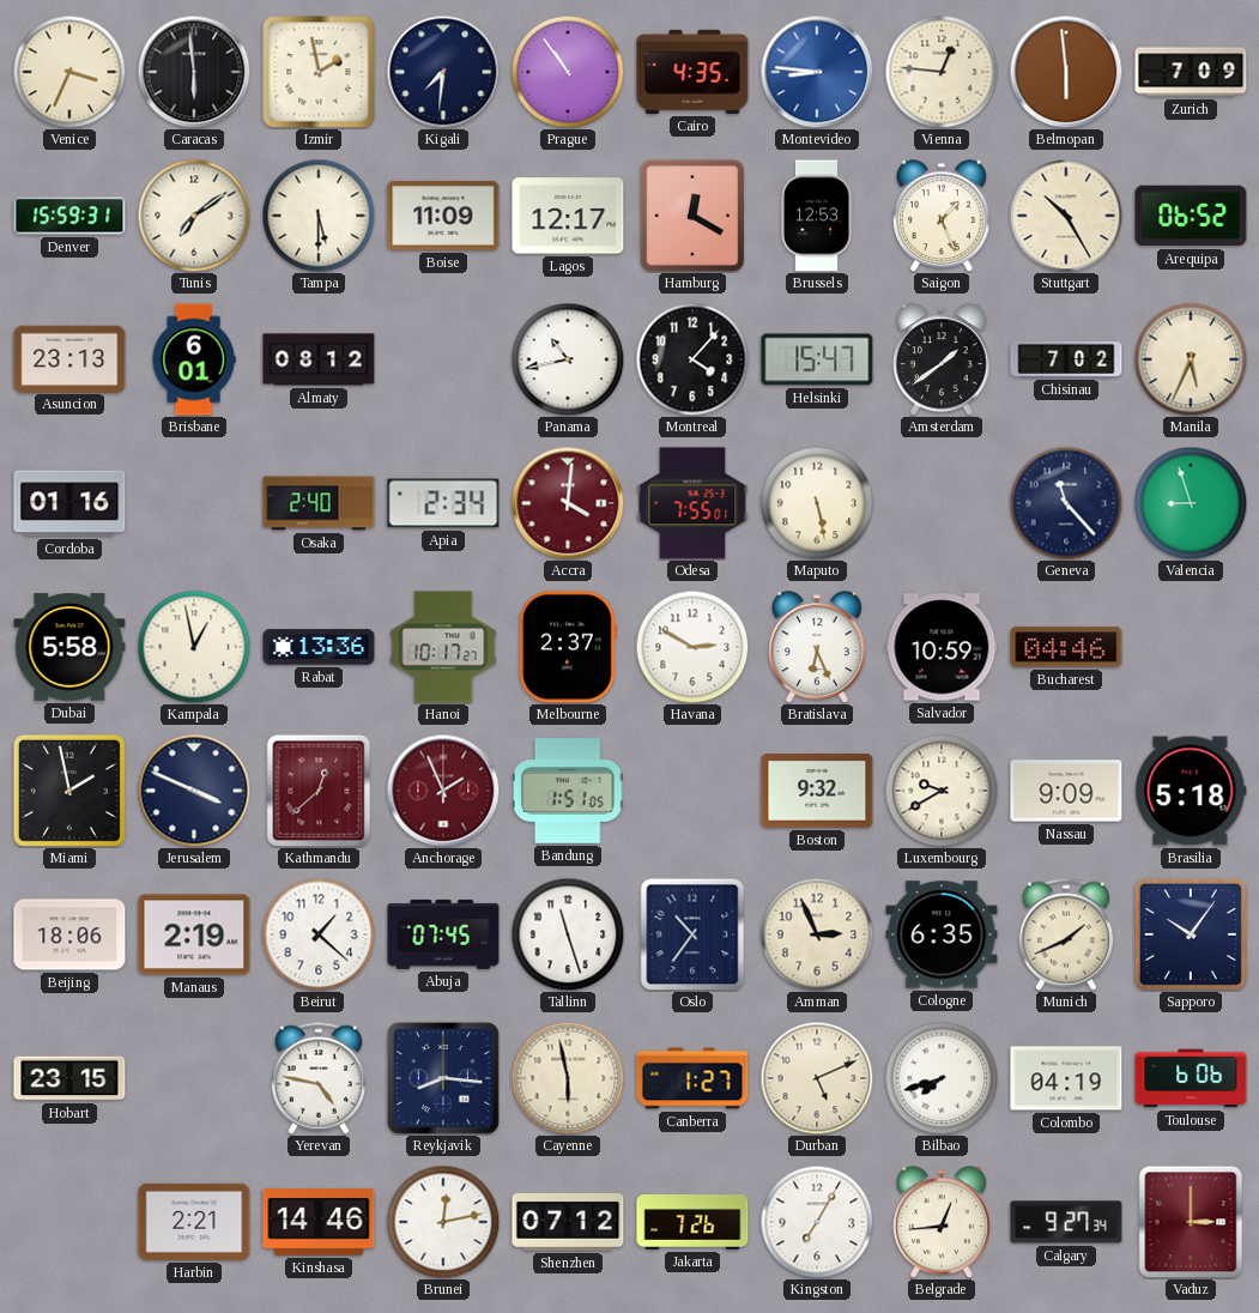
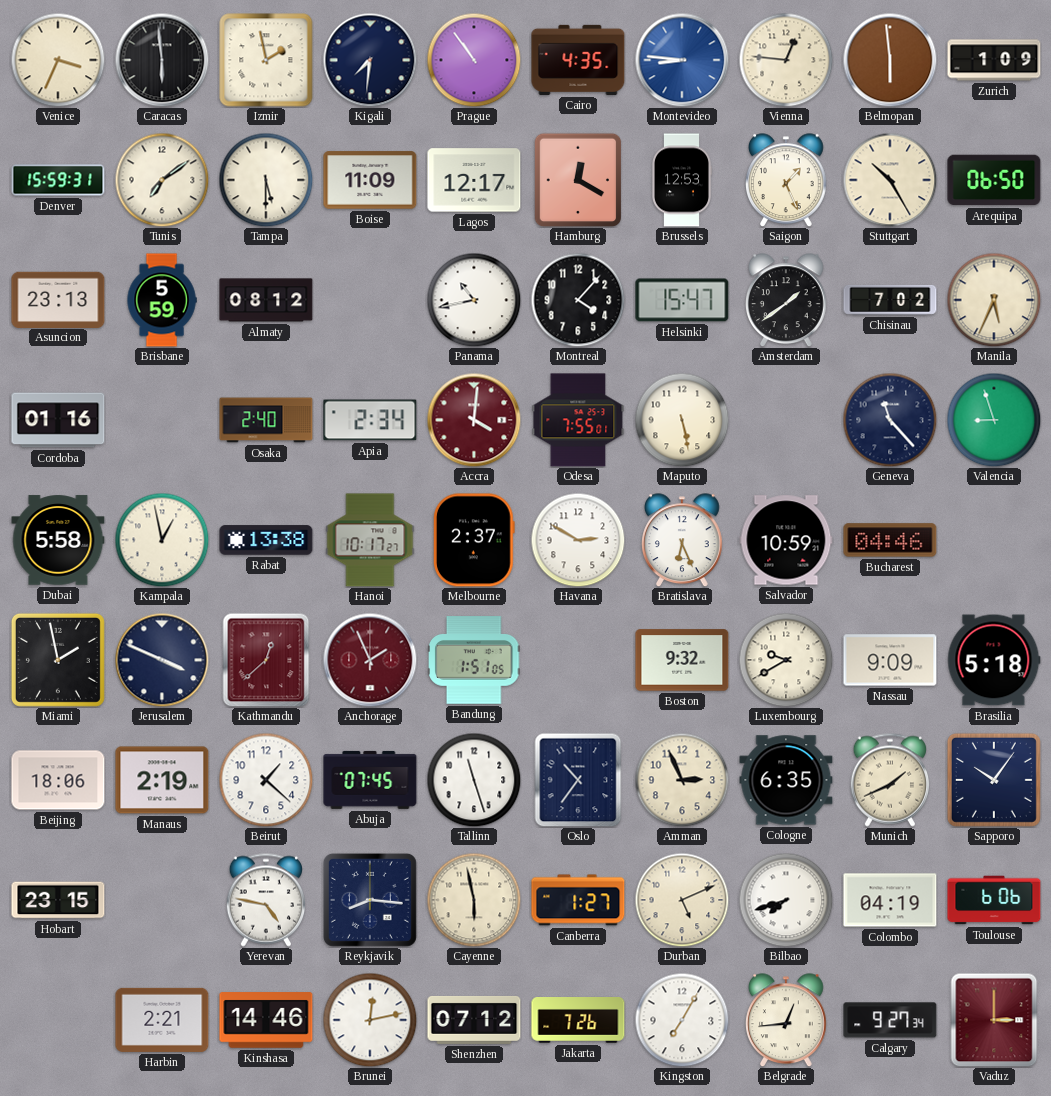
Zurich: 7:09 -> 1:09
Arequipa: 06:52 -> 06:50
Brisbane: 6:01 -> 5:59
Rabat: 13:36 -> 13:38
